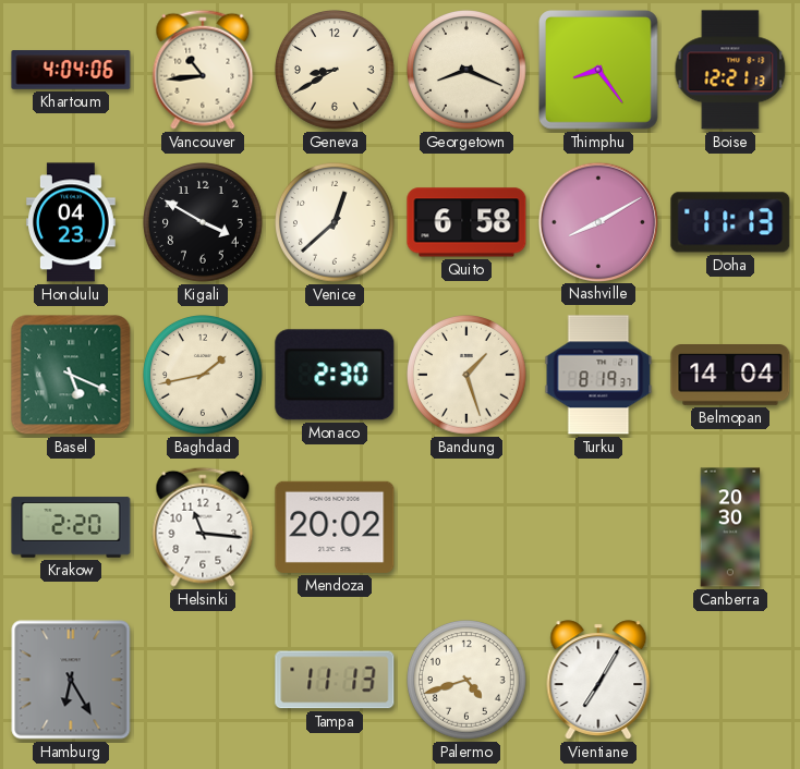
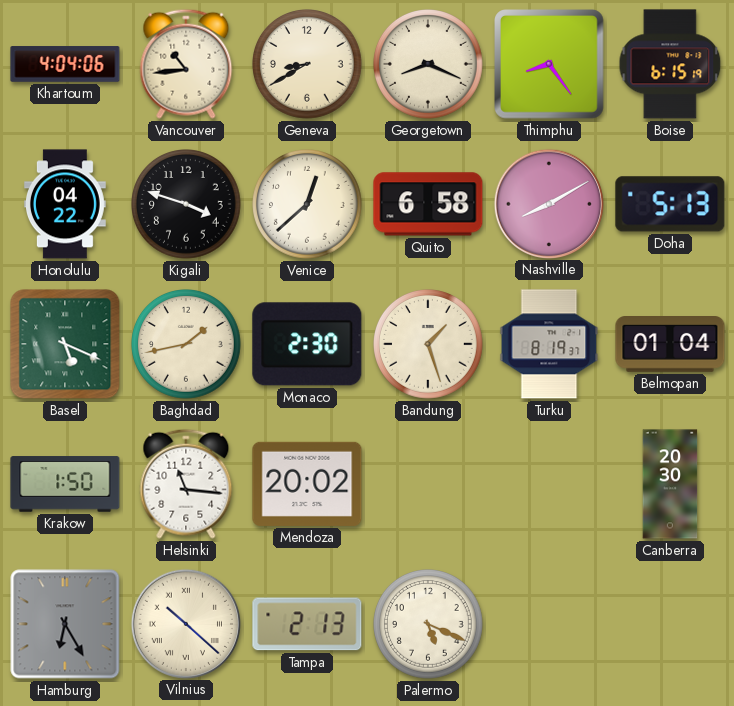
Boise: 12:21 -> 6:15
Honolulu: 04:23 -> 04:22
Kigali: 3:50 -> 3:48
Doha: 11:13 -> 5:13
Belmopan: 14:04 -> 01:04
Krakow: 2:20 -> 1:50
Vilnius: none -> 10:22
Tampa: 11:13 -> 2:13
Palermo: 4:42 -> 5:19
Vientiane: 7:05 -> none
